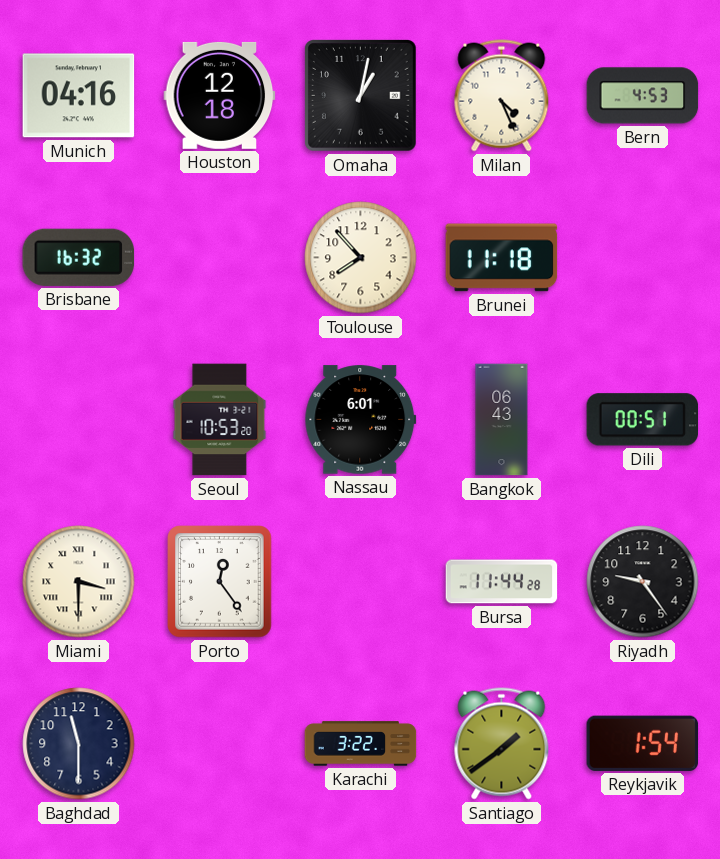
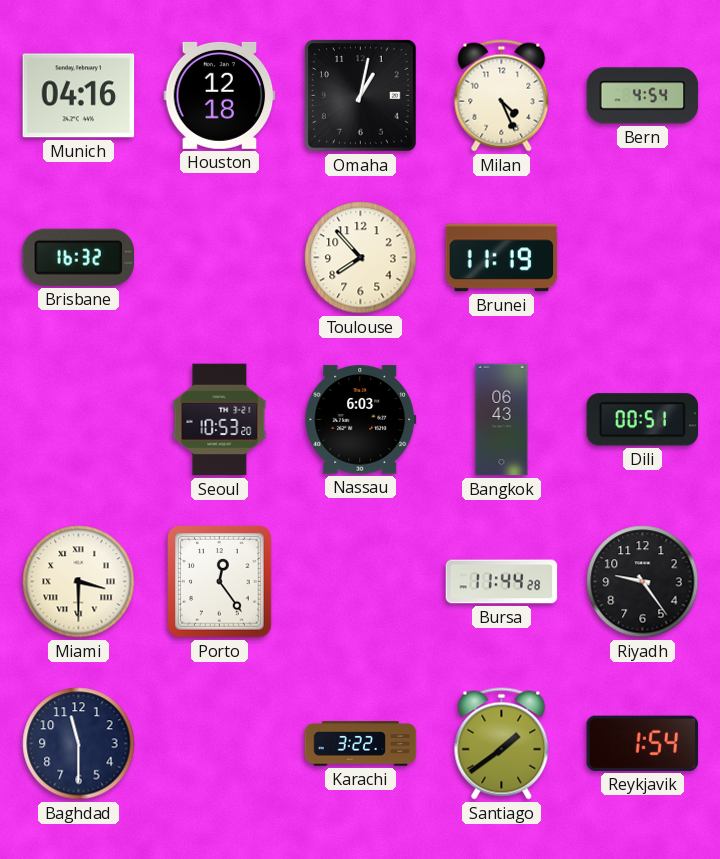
Bern: 4:53 -> 4:54
Brunei: 11:18 -> 11:19
Nassau: 6:01 -> 6:03
